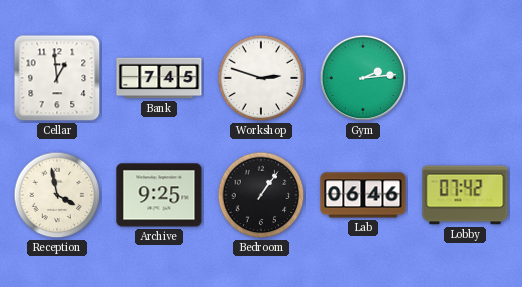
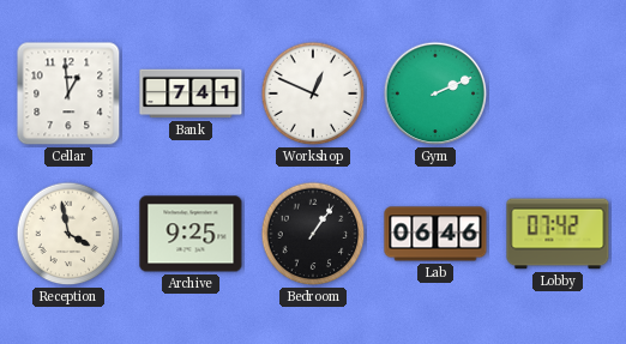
Bank: 7:45 -> 7:41
Workshop: 2:48 -> 12:49
Gym: 2:14 -> 2:11
